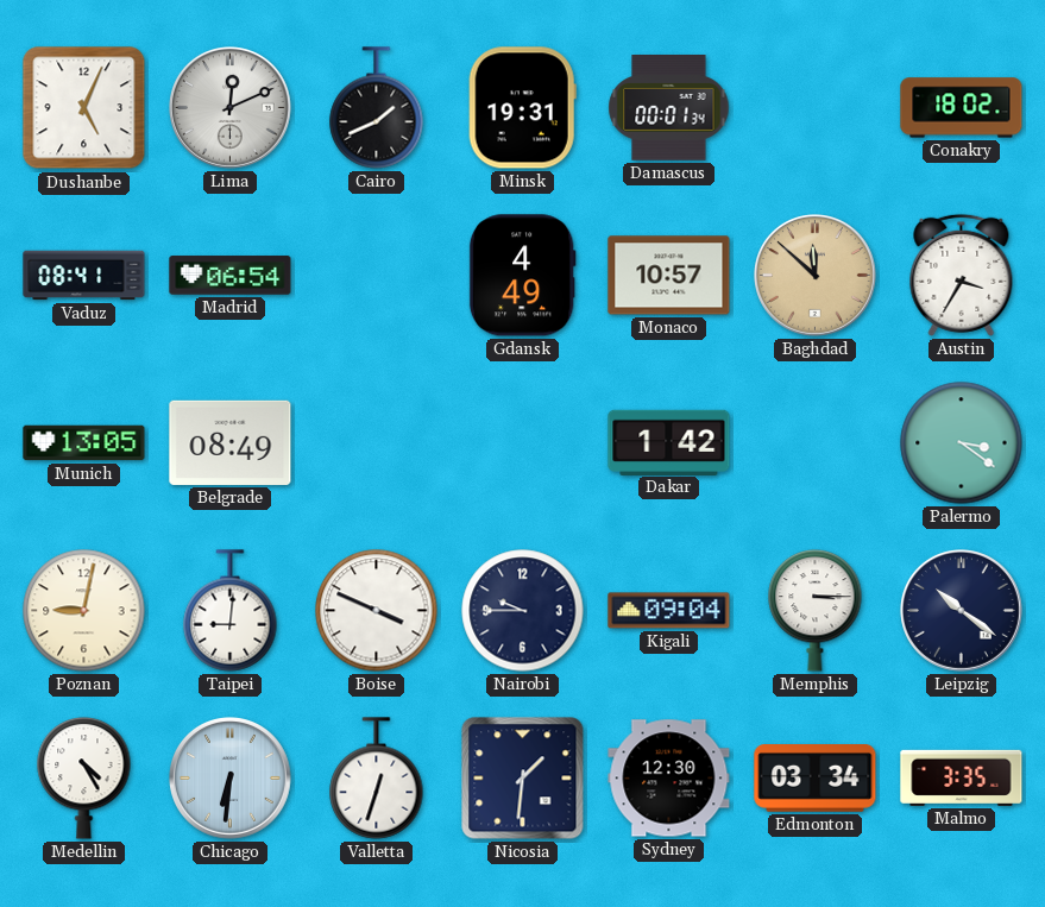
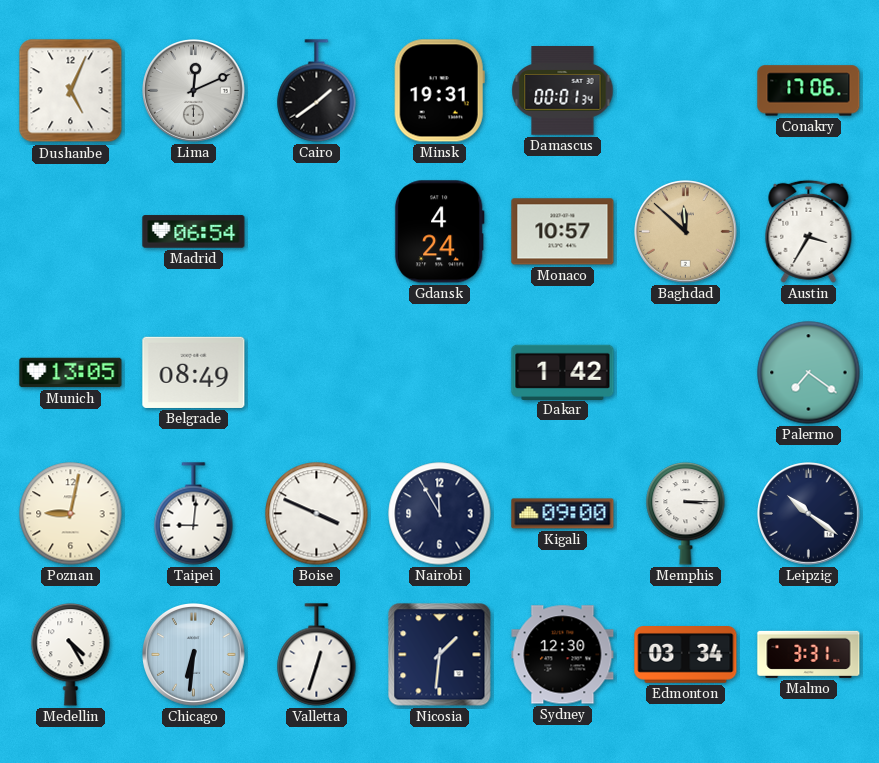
Cairo: 1:41 -> 1:39
Conakry: 18:02 -> 17:06
Vaduz: 08:41 -> none
Gdansk: 4:49 -> 4:24
Palermo: 3:21 -> 7:21
Nairobi: 9:45 -> 11:55
Kigali: 09:04 -> 09:00
Malmo: 3:35 -> 3:31
